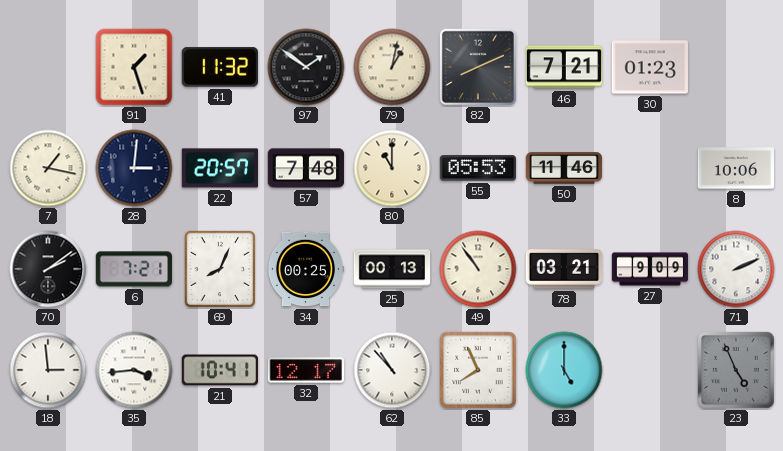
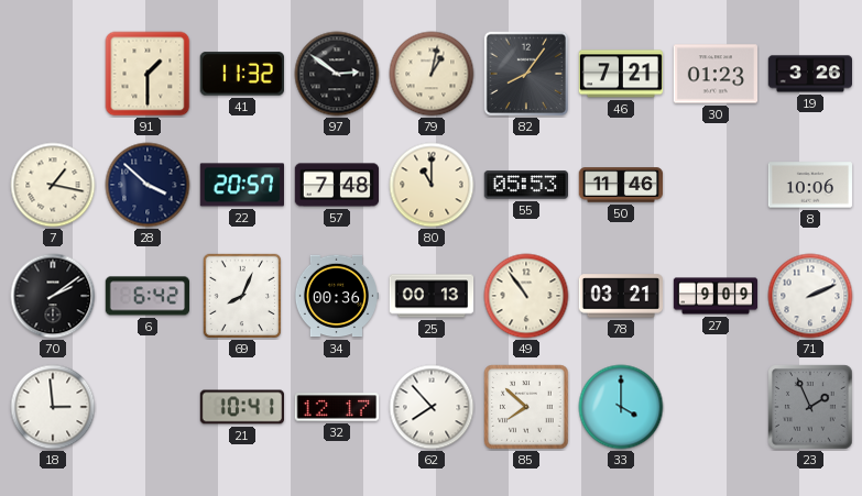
91: 1:27 -> 1:30
97: 1:51 -> 2:51
82: 8:11 -> 8:06
19: none -> 3:26
28: 3:01 -> 3:52
6: 7:21 -> 6:42
34: 00:25 -> 00:36
35: 3:44 -> none
62: 10:53 -> 7:53
85: 7:56 -> 7:52
33: 5:00 -> 4:00
23: 4:56 -> 1:56
